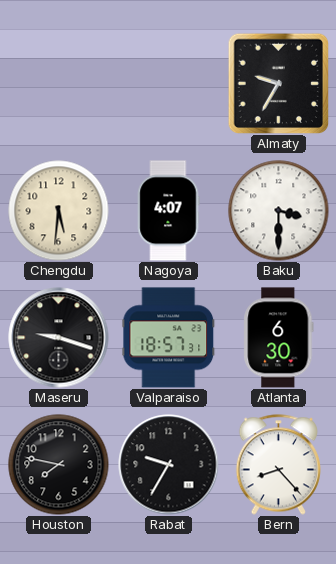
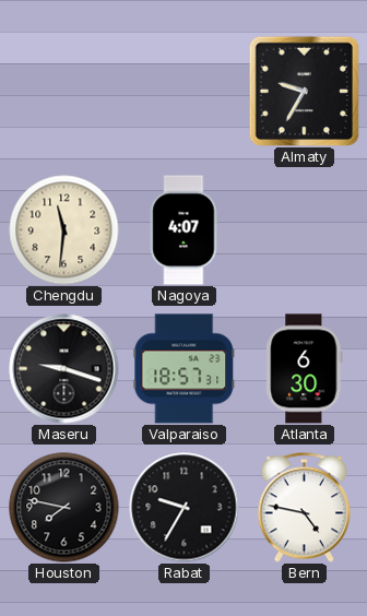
Chengdu: 5:31 -> 11:31
Baku: 3:30 -> none
Bern: 8:23 -> 4:47
